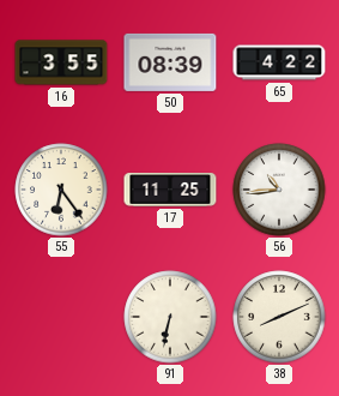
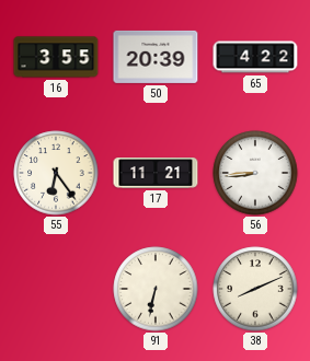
50: 08:39 -> 20:39
17: 11:25 -> 11:21
56: 10:44 -> 8:44
